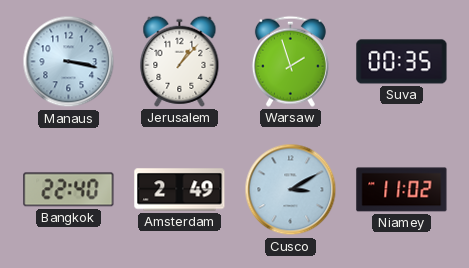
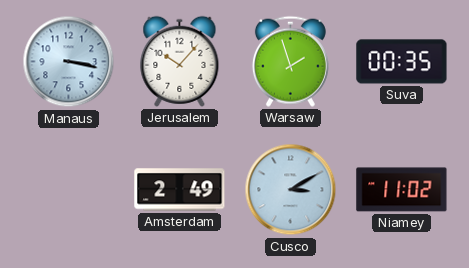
Jerusalem: 1:07 -> 10:07
Bangkok: 22:40 -> none
